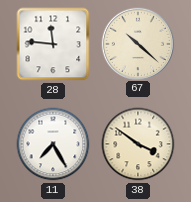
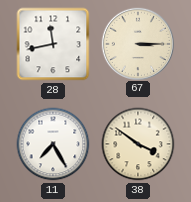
28: 11:46 -> 11:43
67: 10:22 -> 3:15
